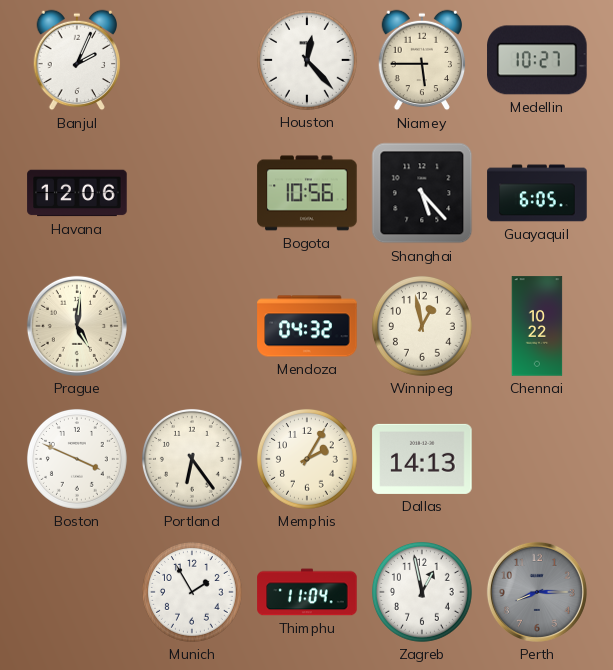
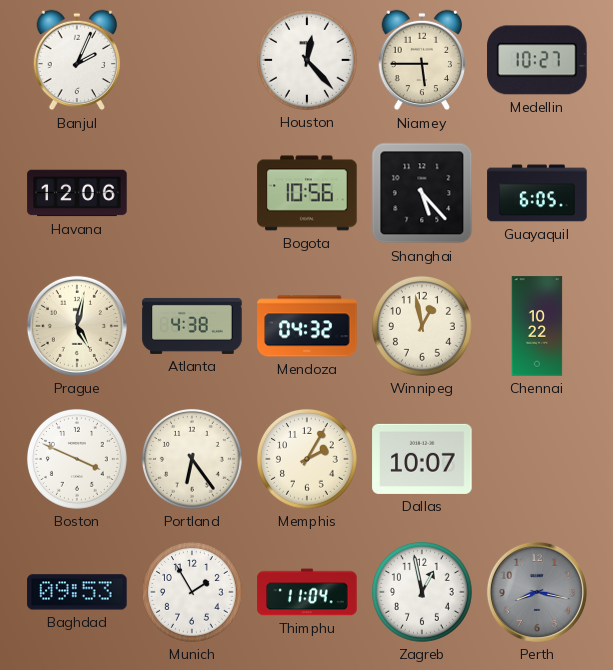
Prague: 5:01 -> 5:02
Atlanta: none -> 4:38
Dallas: 14:13 -> 10:07
Baghdad: none -> 09:53
Perth: 8:15 -> 8:17
